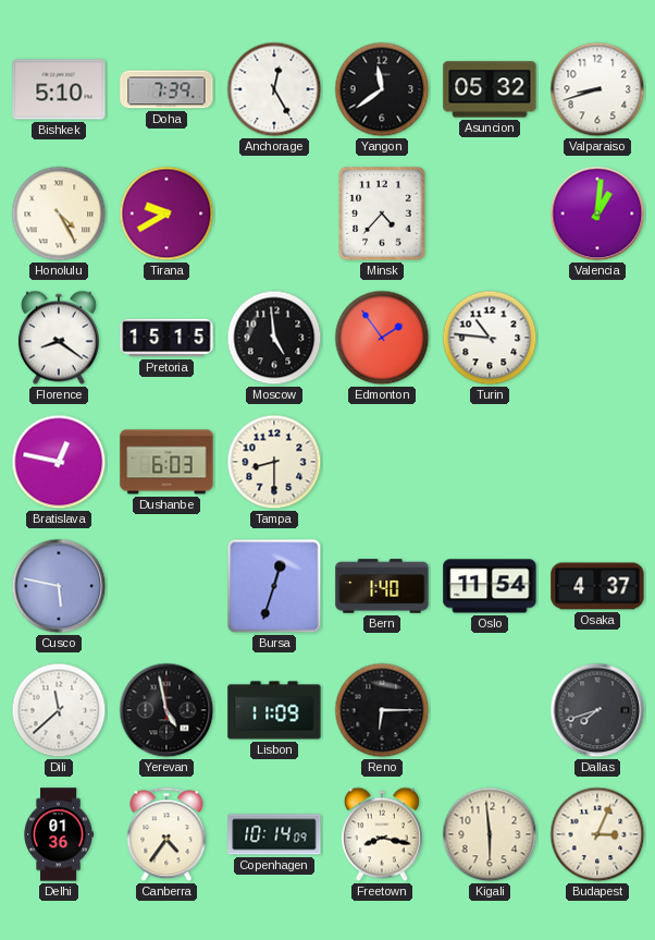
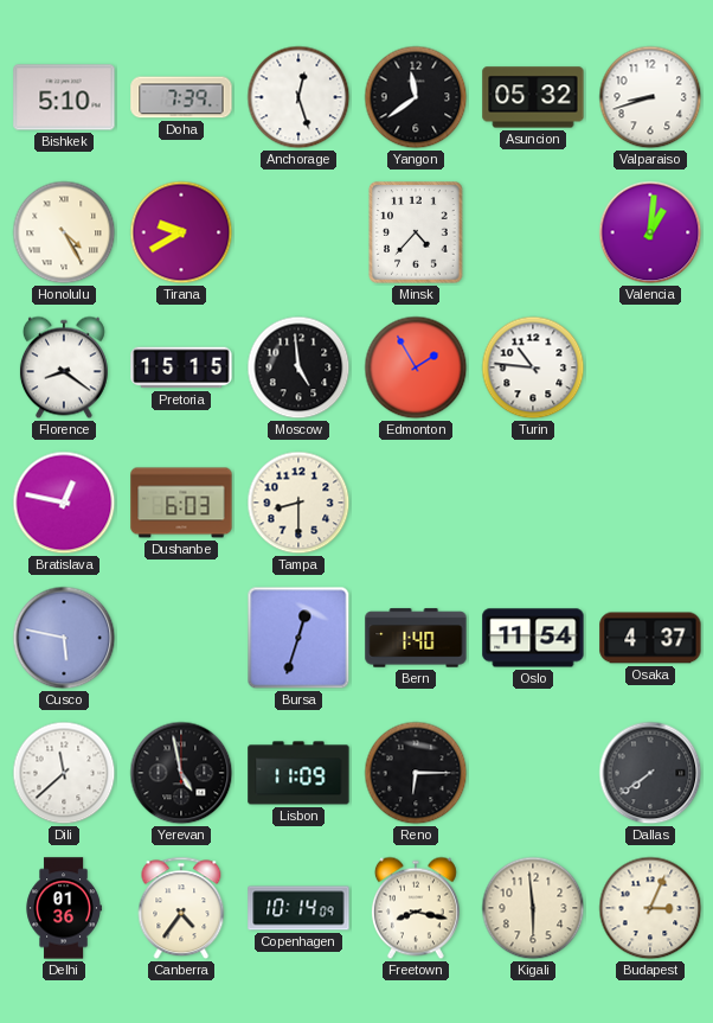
Anchorage: 12:25 -> 12:27
Edmonton: 1:54 -> 1:55
Dallas: 7:42 -> 7:39
